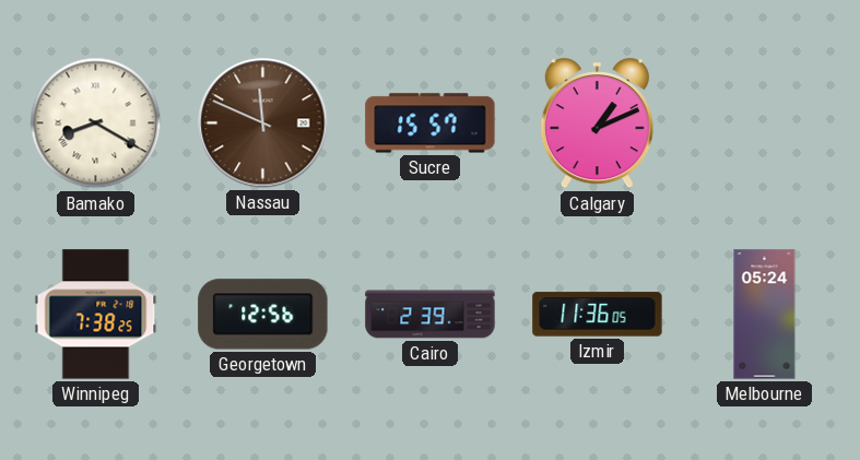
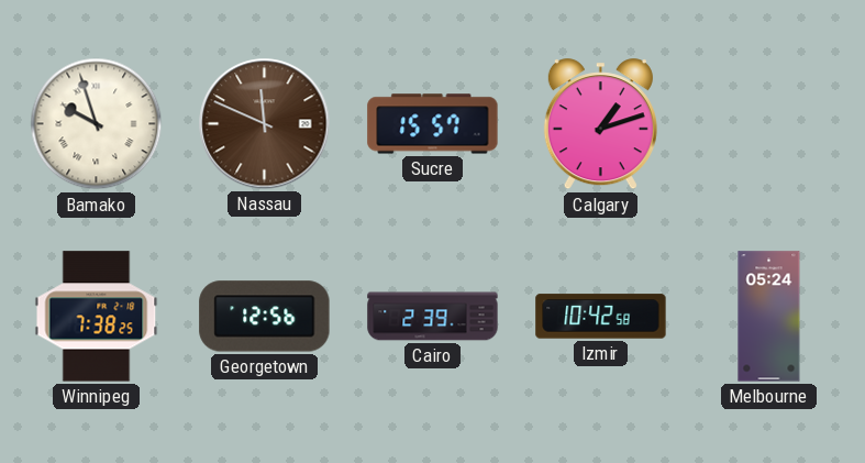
Bamako: 8:20 -> 9:57
Calgary: 1:11 -> 1:12
Izmir: 11:36 -> 10:42
